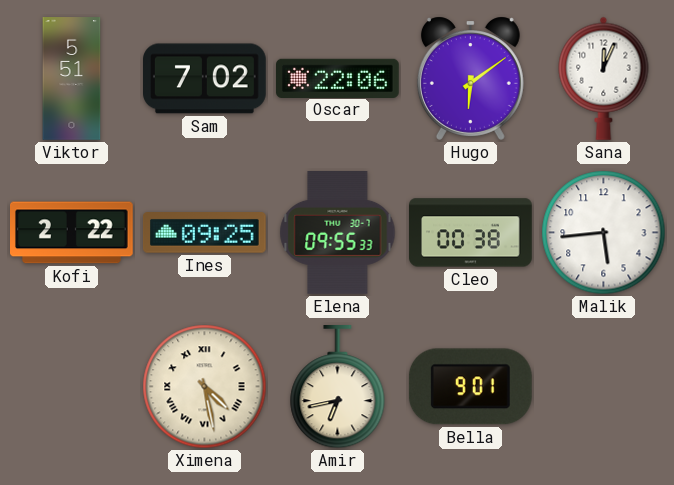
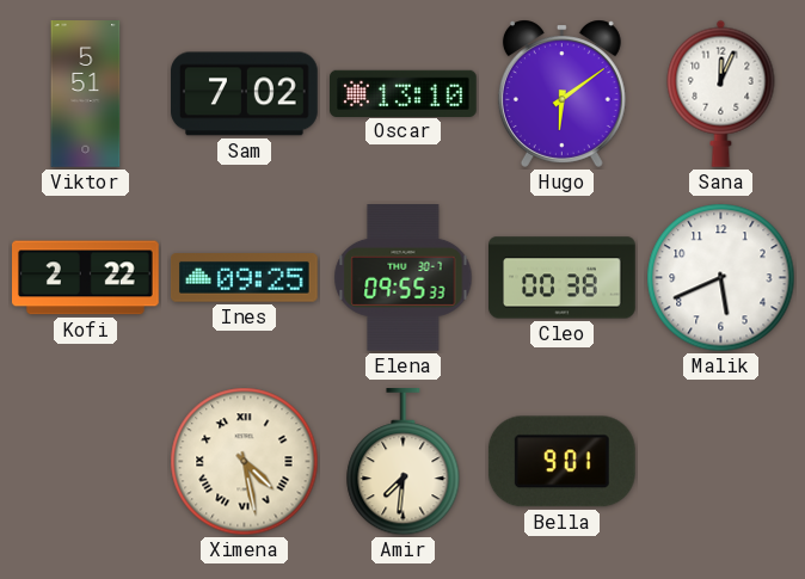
Oscar: 22:06 -> 13:10
Malik: 5:44 -> 5:41
Amir: 6:43 -> 7:31
